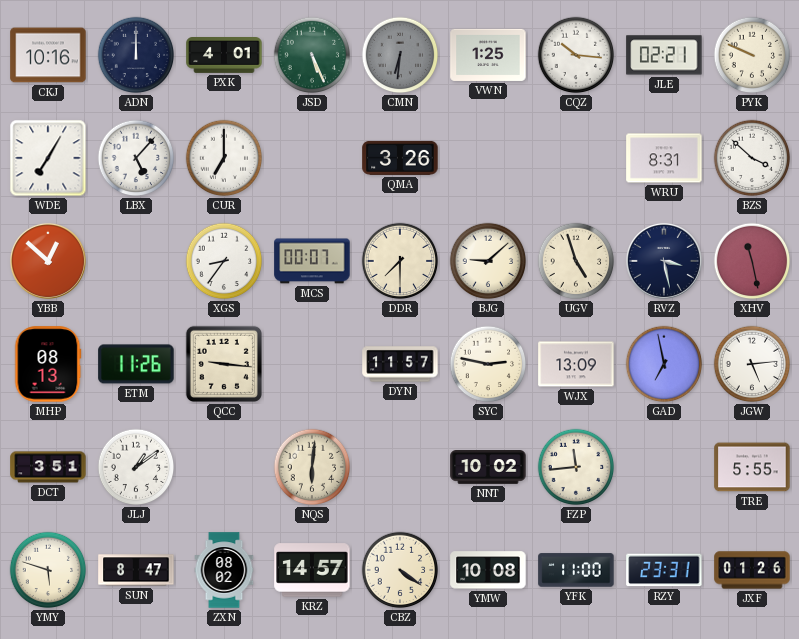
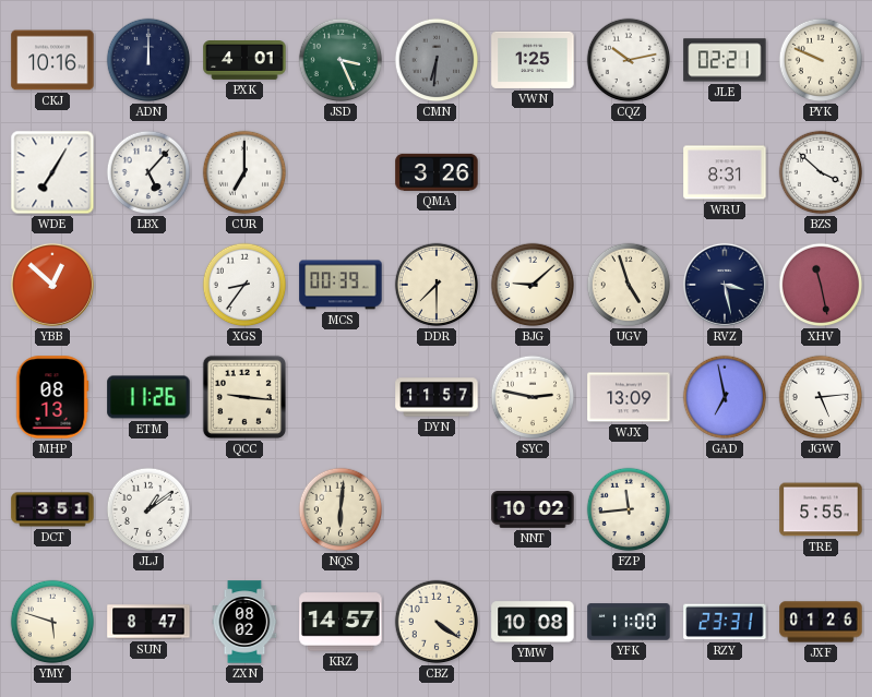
JSD: 5:26 -> 3:26
CQZ: 10:16 -> 10:13
MCS: 00:07 -> 00:39
